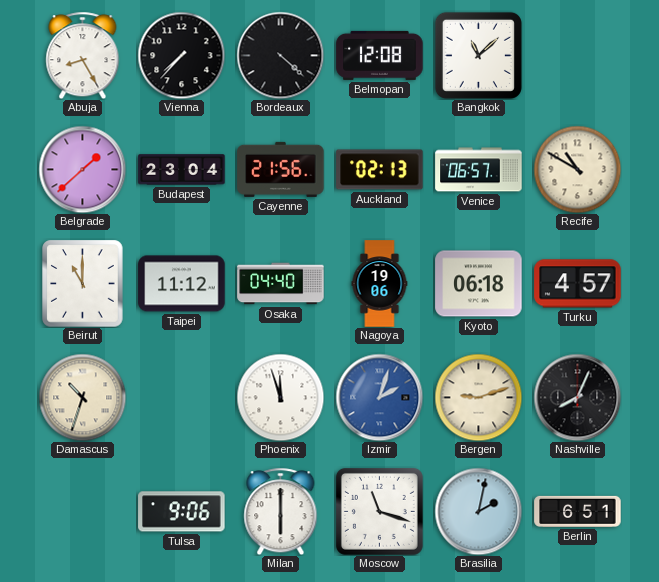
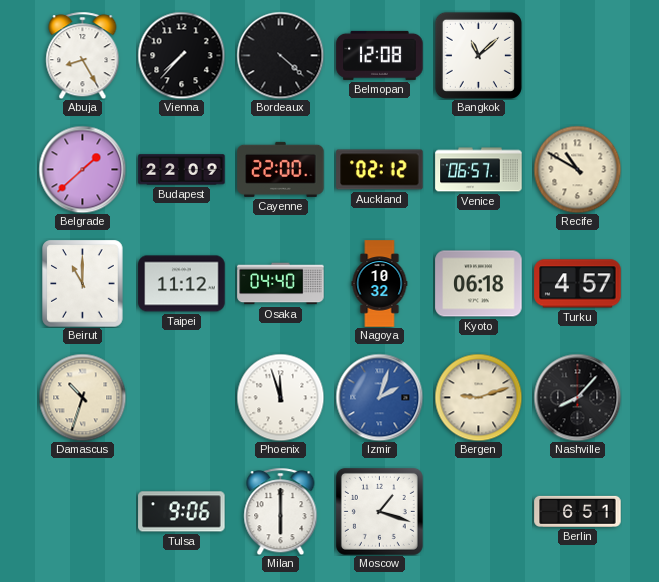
Budapest: 23:04 -> 22:09
Cayenne: 21:56 -> 22:00
Auckland: 02:13 -> 02:12
Nagoya: 19:06 -> 10:32
Nashville: 8:04 -> 8:07
Moscow: 11:18 -> 1:18
Brasilia: 2:02 -> none
